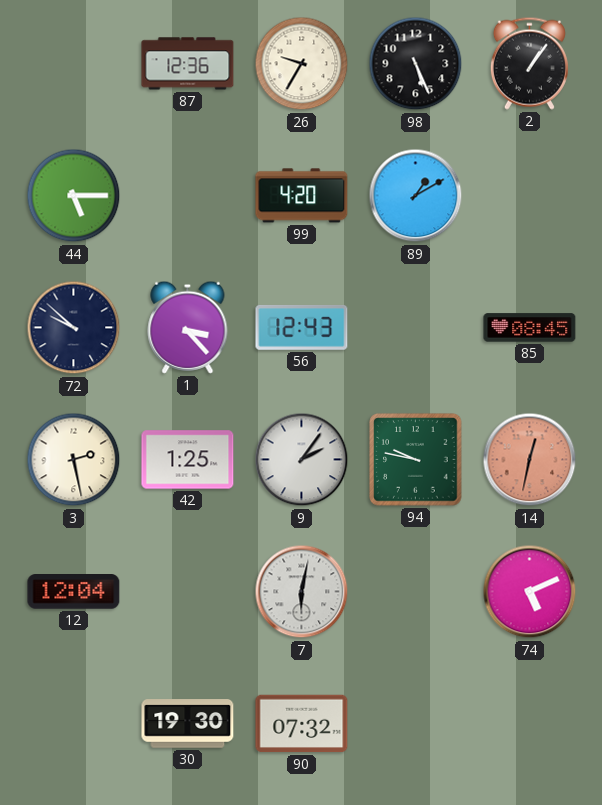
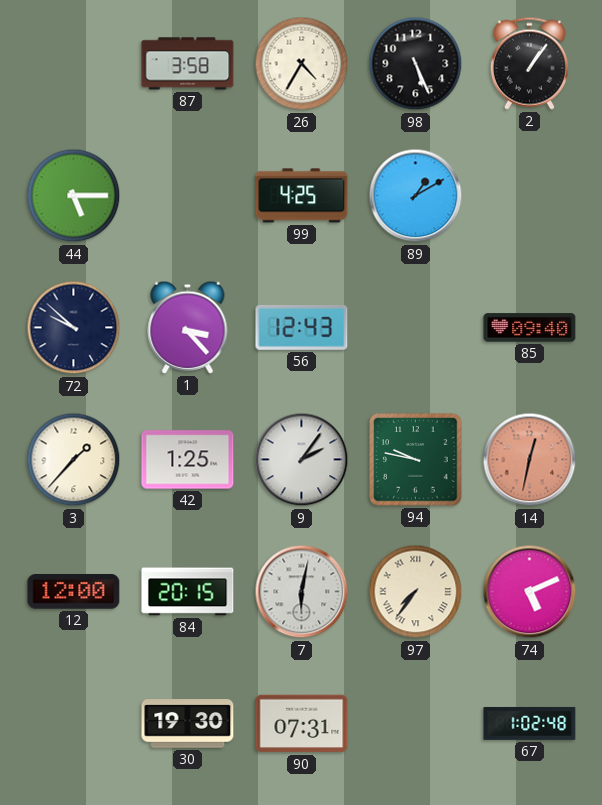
87: 12:36 -> 3:58
26: 9:35 -> 4:35
99: 4:20 -> 4:25
85: 08:45 -> 09:40
3: 2:28 -> 1:37
12: 12:04 -> 12:00
84: none -> 20:15
97: none -> 7:36
90: 07:32 -> 07:31
67: none -> 1:02
